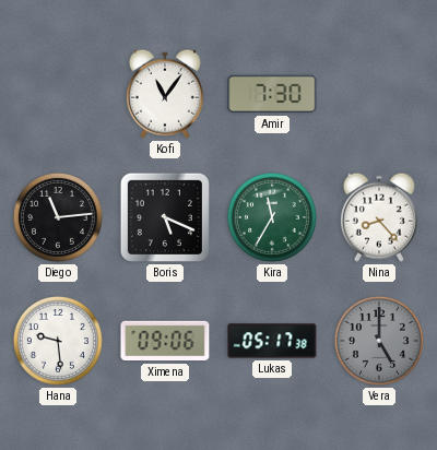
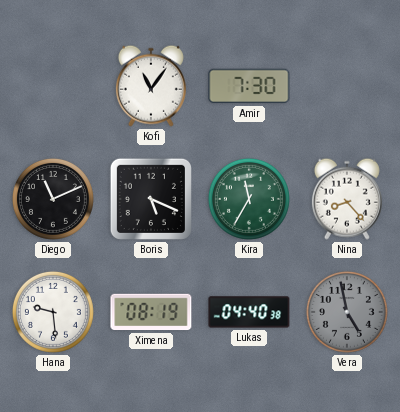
Diego: 11:14 -> 11:11
Ximena: 09:06 -> 08:19
Lukas: 05:17 -> 04:40
Vera: 5:00 -> 4:58
